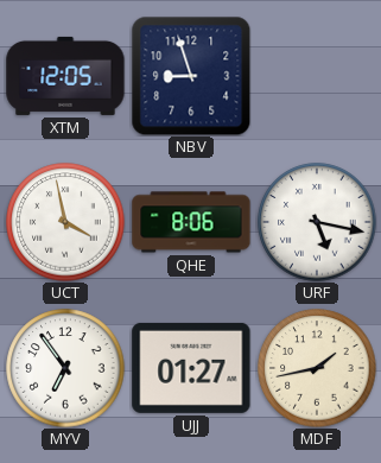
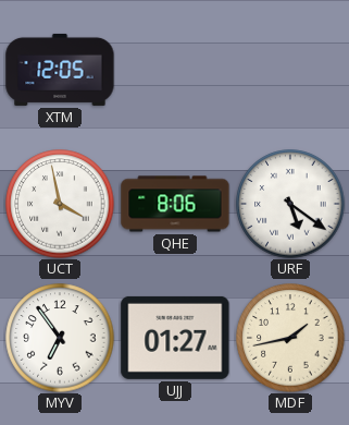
NBV: 8:57 -> none
URF: 5:17 -> 5:21
